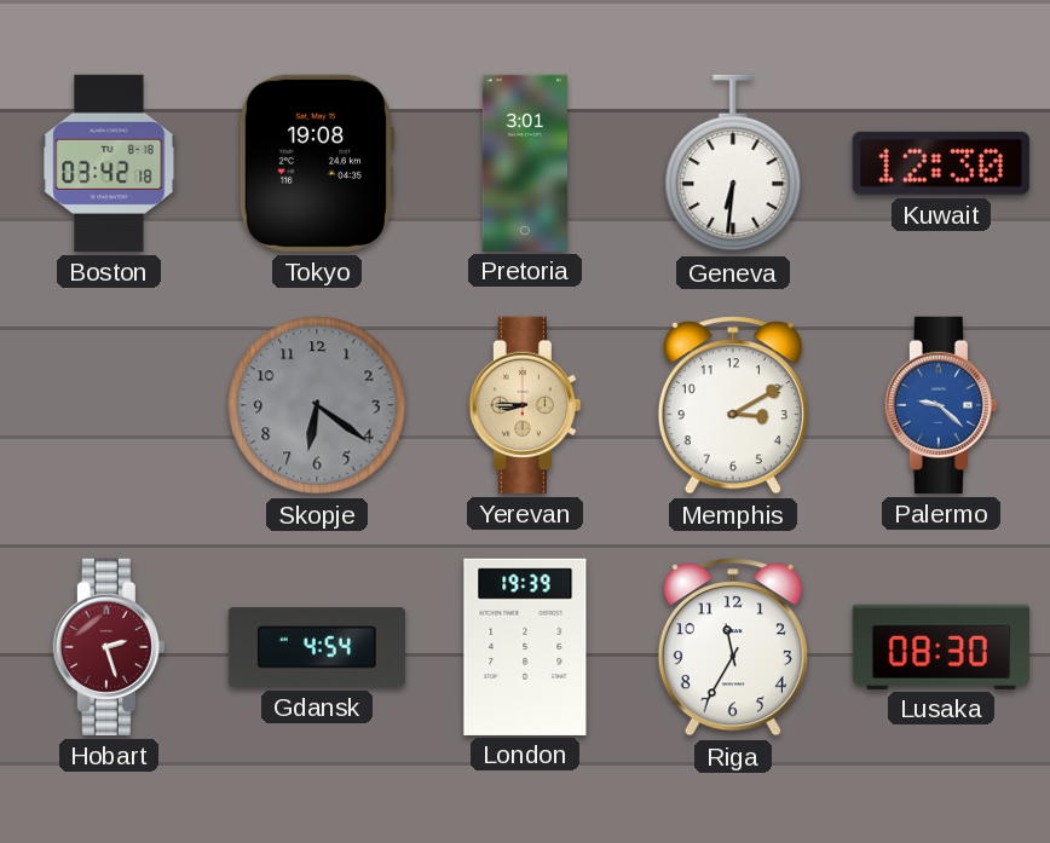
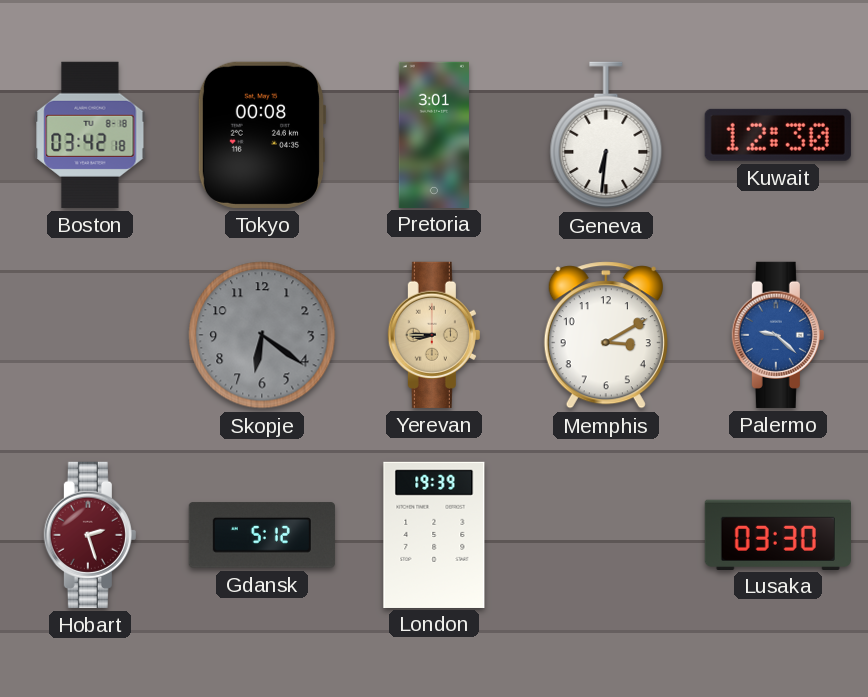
Tokyo: 19:08 -> 00:08
Gdansk: 4:54 -> 5:12
Riga: 11:35 -> none
Lusaka: 08:30 -> 03:30
